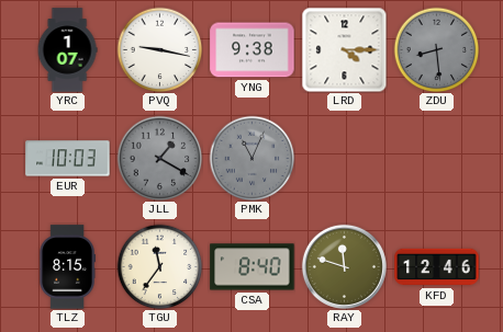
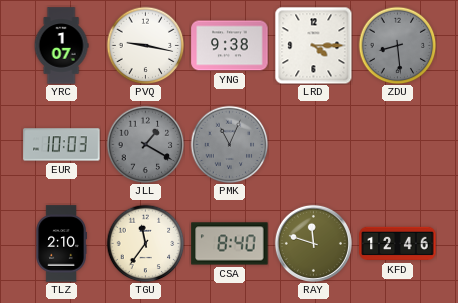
TLZ: 8:15 -> 2:10
